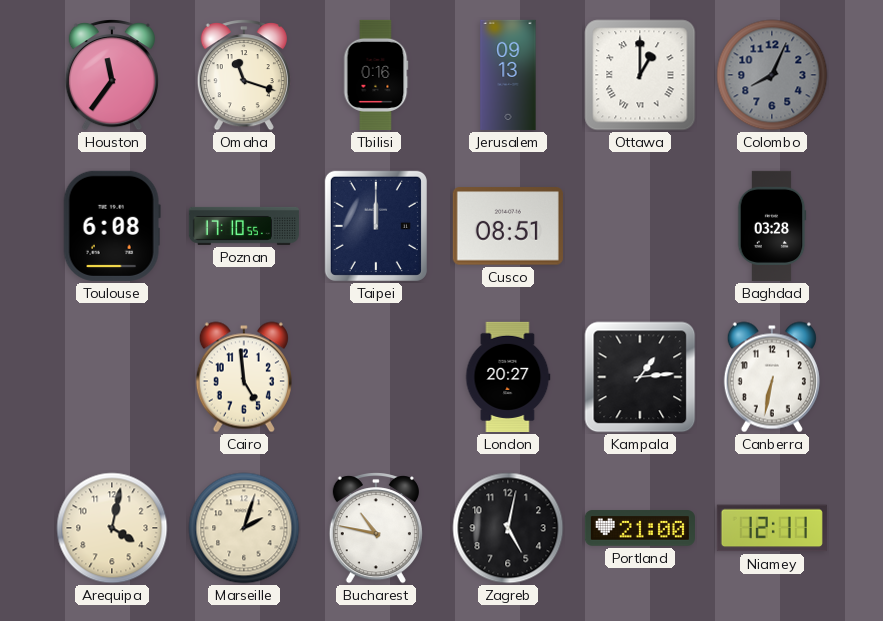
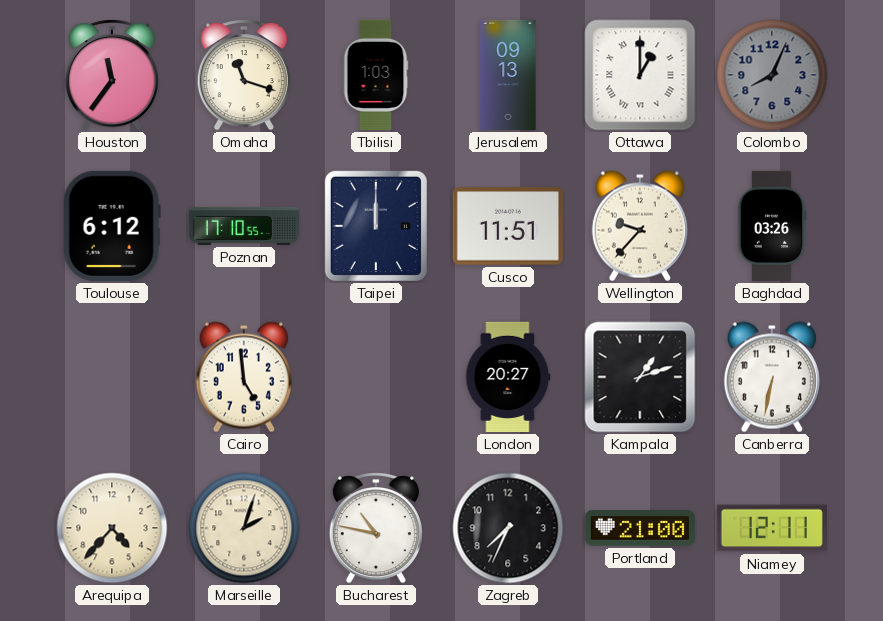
Tbilisi: 0:16 -> 1:03
Toulouse: 6:08 -> 6:12
Cusco: 08:51 -> 11:51
Wellington: none -> 9:37
Baghdad: 03:28 -> 03:26
Kampala: 1:14 -> 1:12
Arequipa: 4:02 -> 4:37
Zagreb: 5:02 -> 7:34
